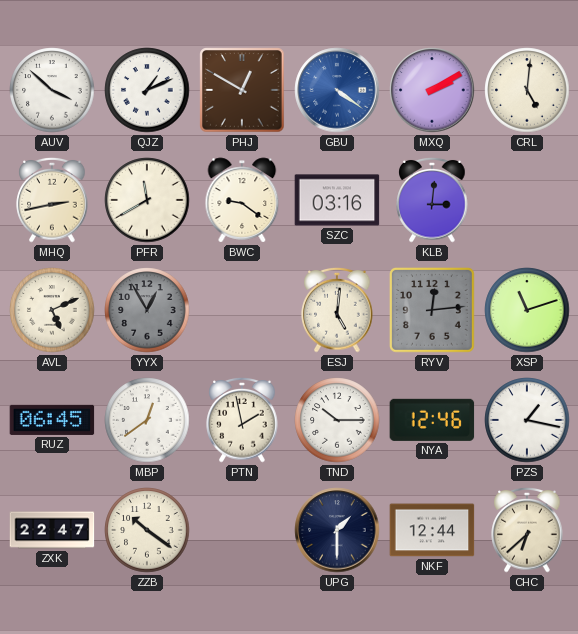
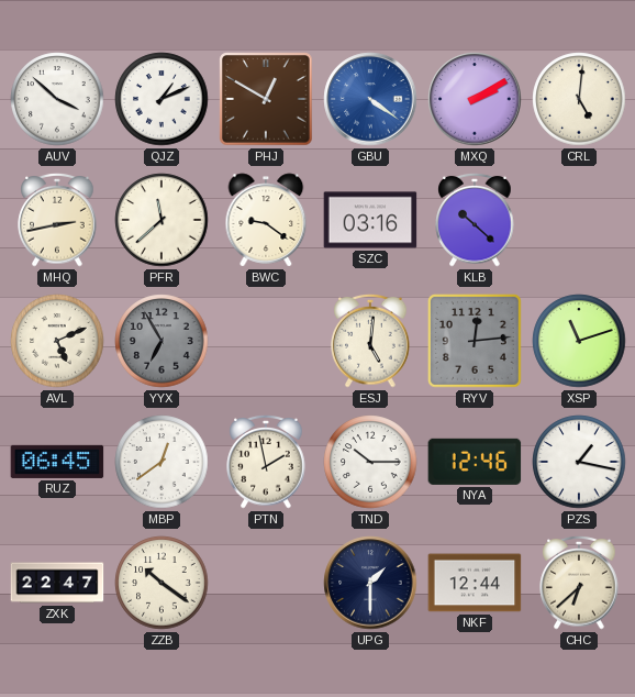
PFR: 11:40 -> 11:38
KLB: 3:01 -> 10:22
YYX: 12:55 -> 6:55
